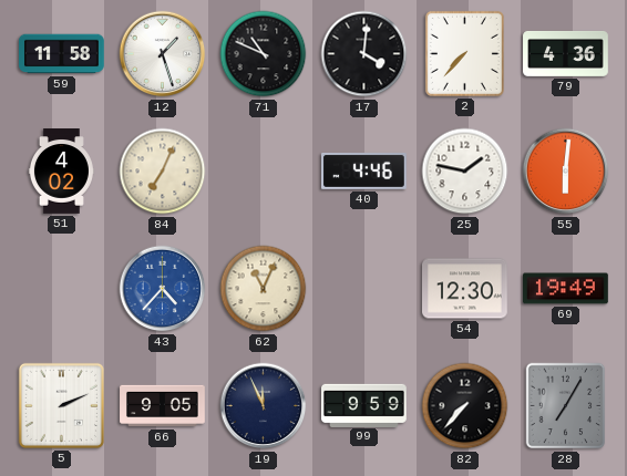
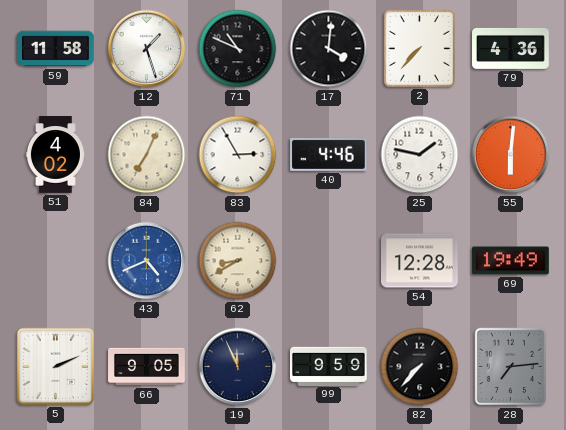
83: none -> 2:55
43: 4:37 -> 4:41
62: 11:04 -> 8:40
54: 12:30 -> 12:28
28: 7:05 -> 7:14
